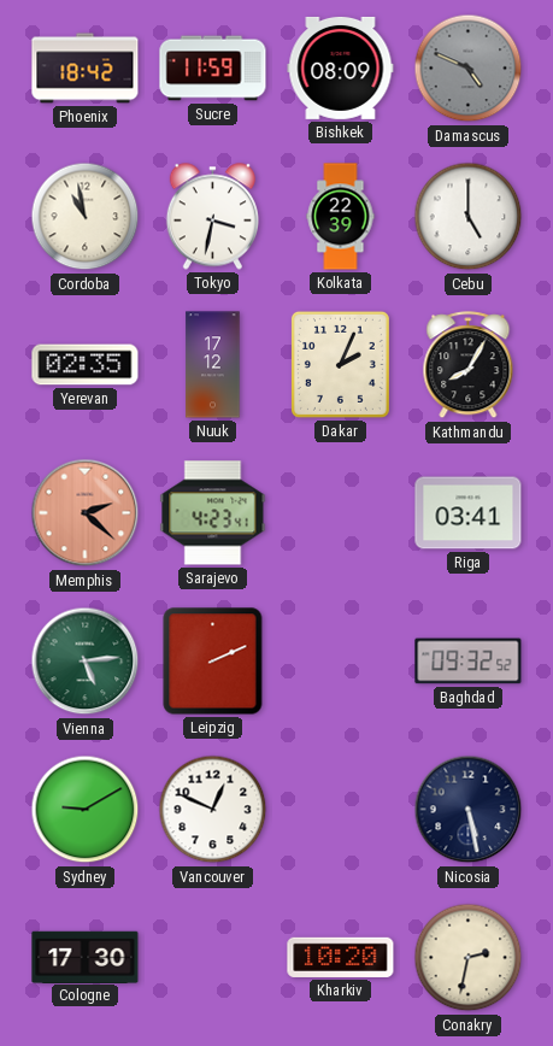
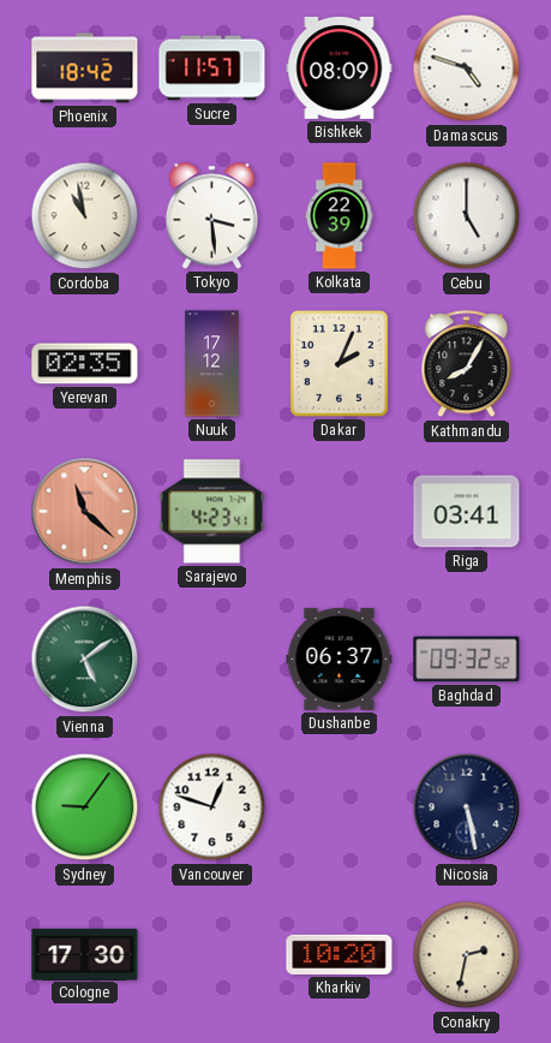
Sucre: 11:59 -> 11:57
Damascus: 4:49 -> 4:48
Damascus dial: grey -> white
Tokyo: 3:32 -> 3:29
Memphis: 2:22 -> 11:22
Vienna: 5:14 -> 5:09
Leipzig: 2:11 -> none
Dushanbe: none -> 06:37
Sydney: 9:10 -> 9:06
Vancouver: 12:49 -> 12:48
